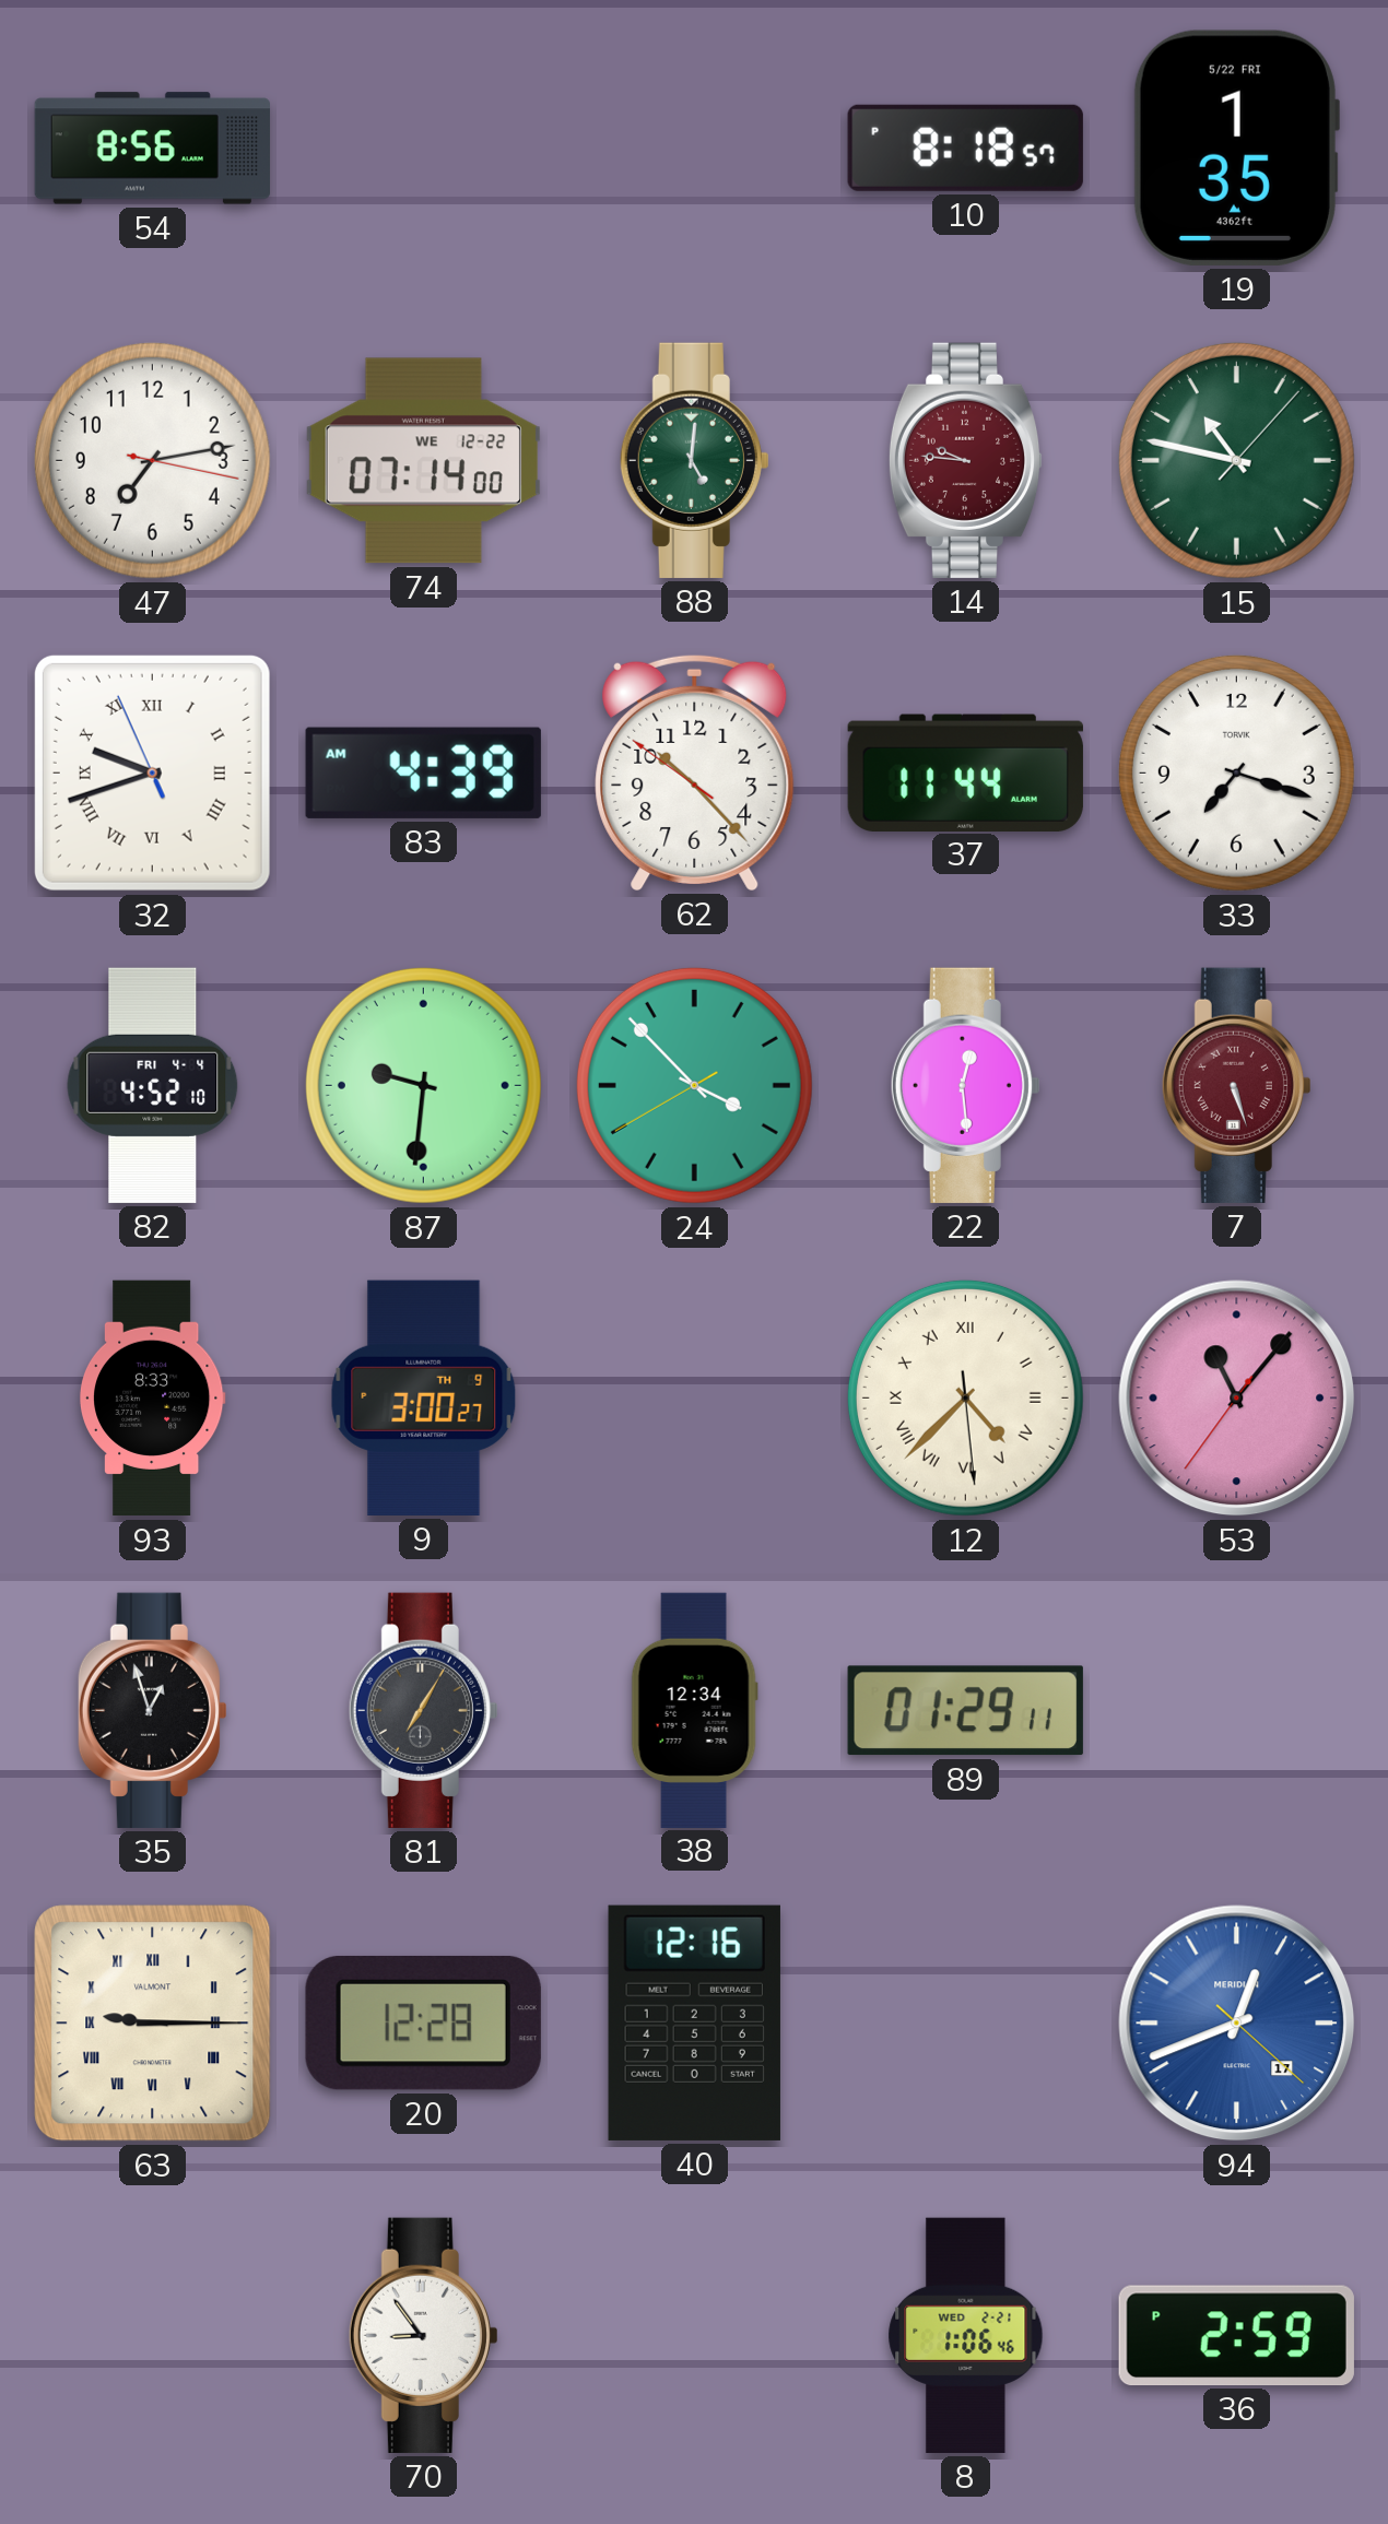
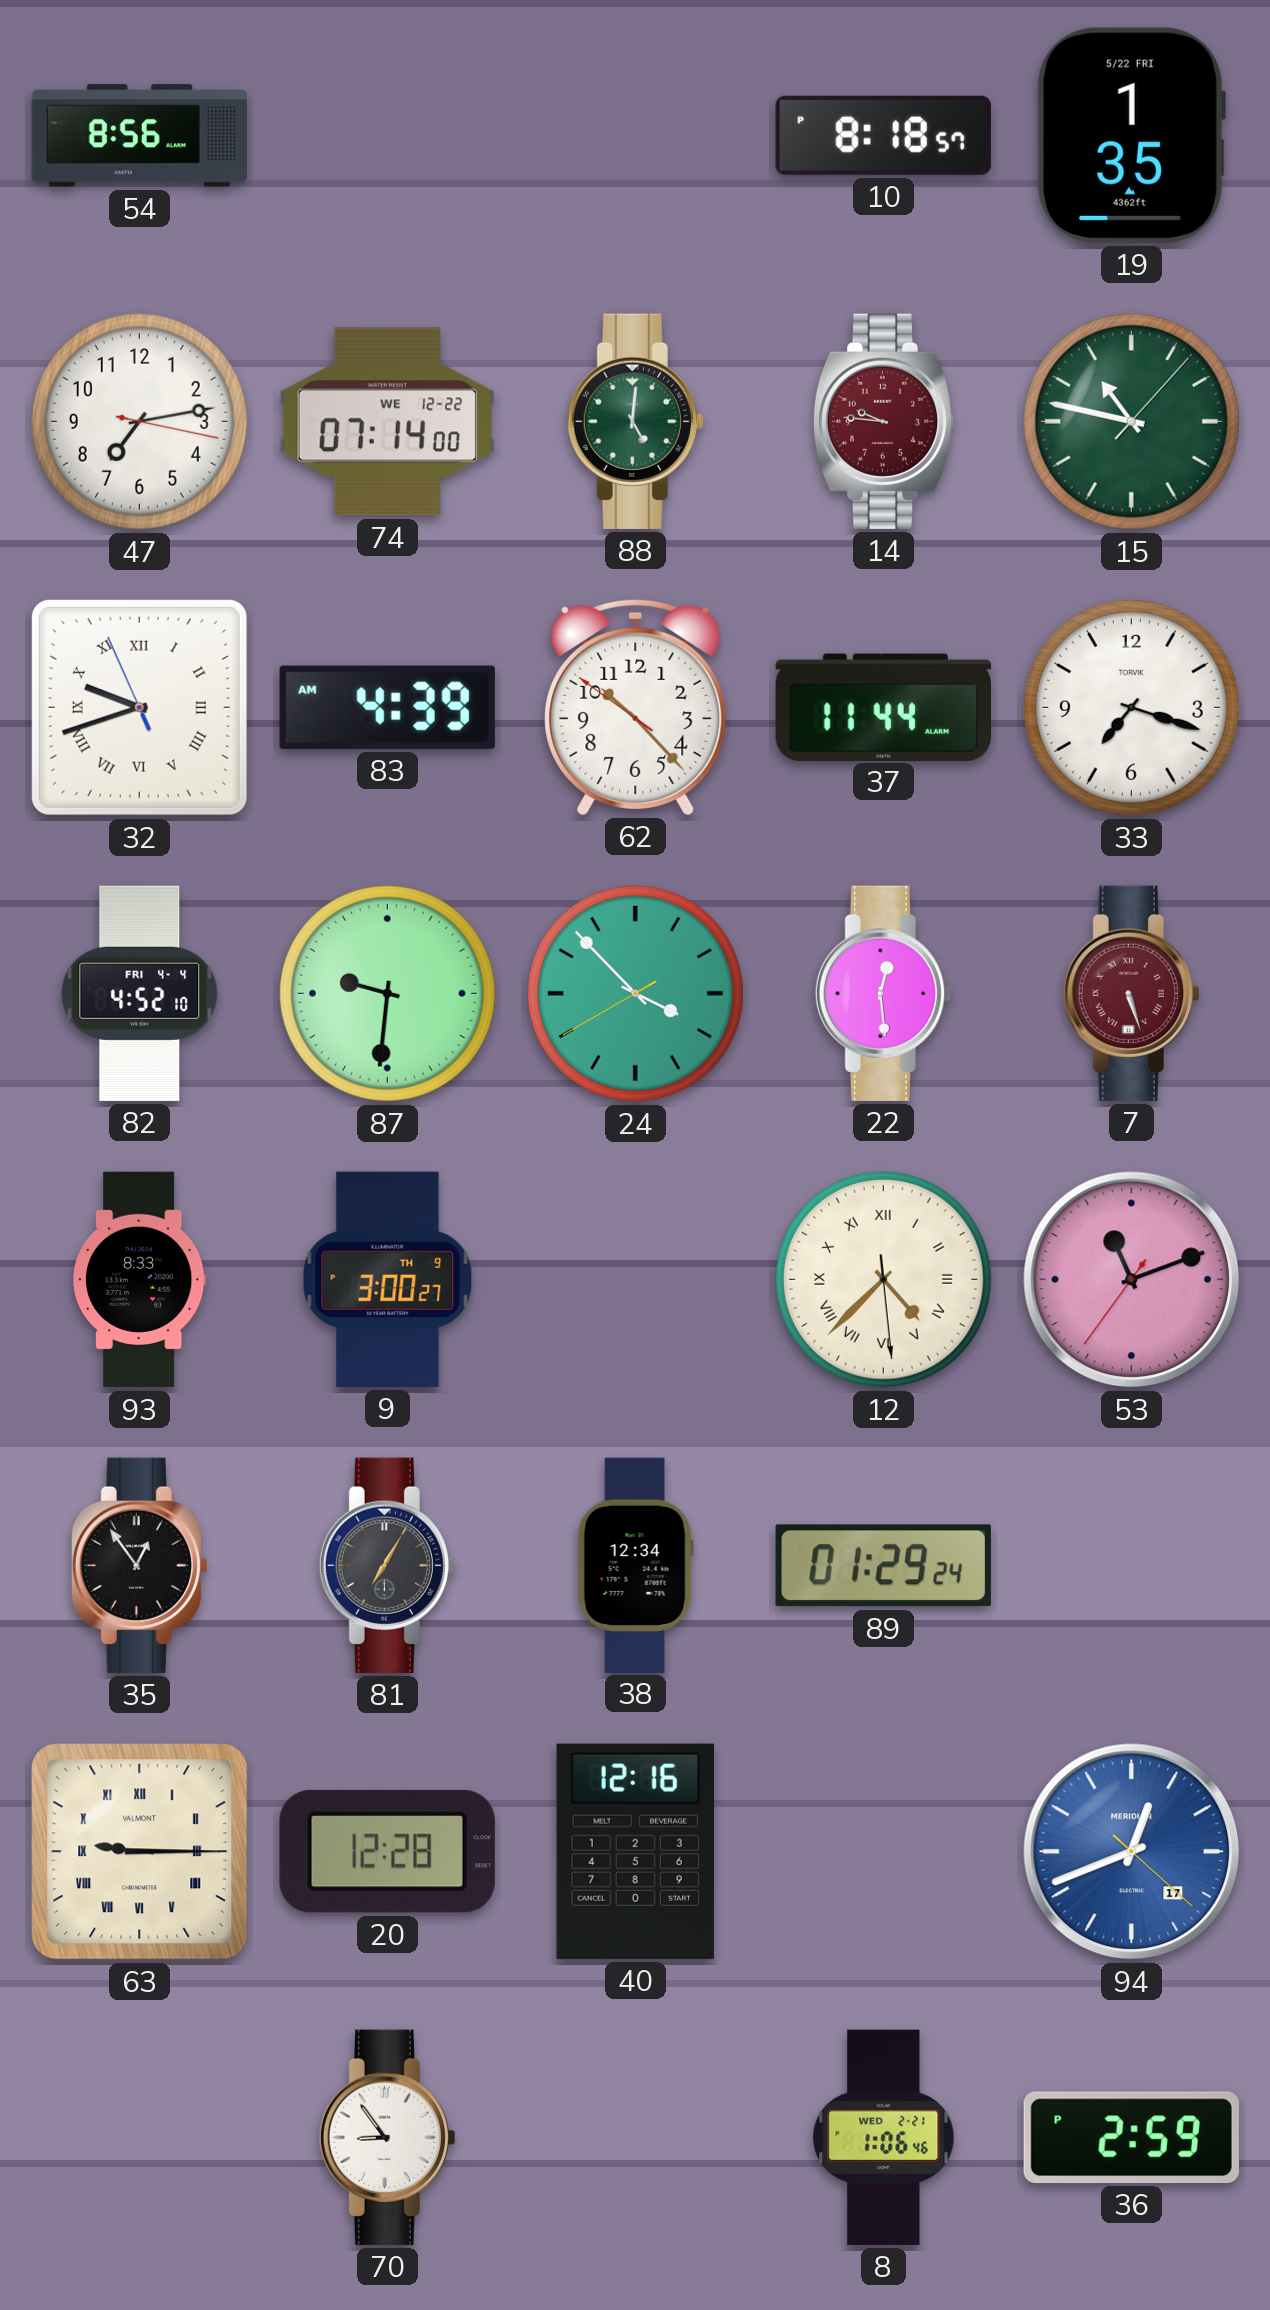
53: 11:06 -> 11:11
35: 12:57 -> 12:54
89: 01:29:11 -> 01:29:24
